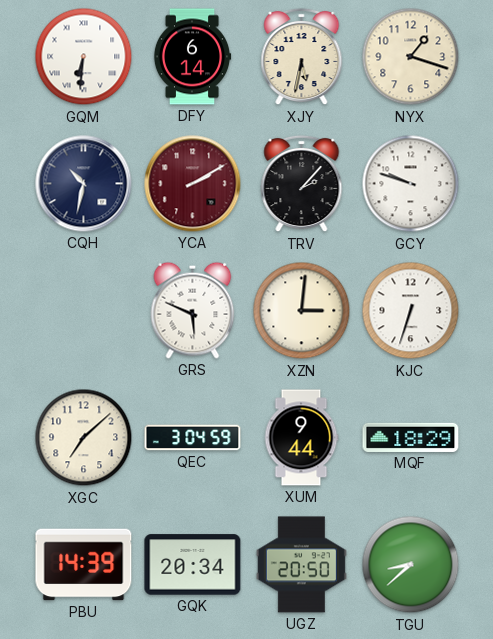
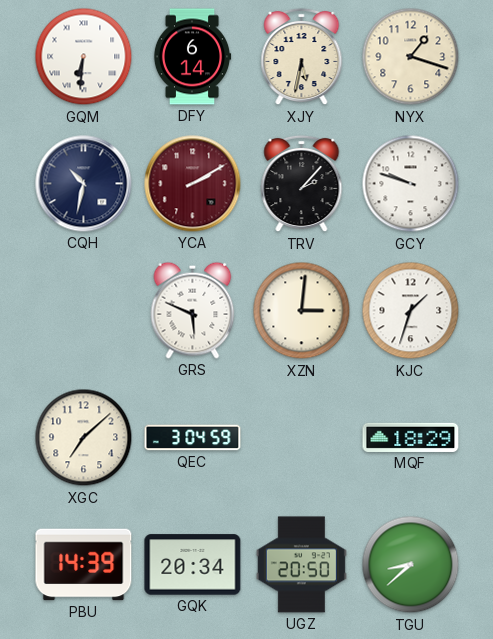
KJC: 6:33 -> 1:33
XUM: 9:44 -> none
